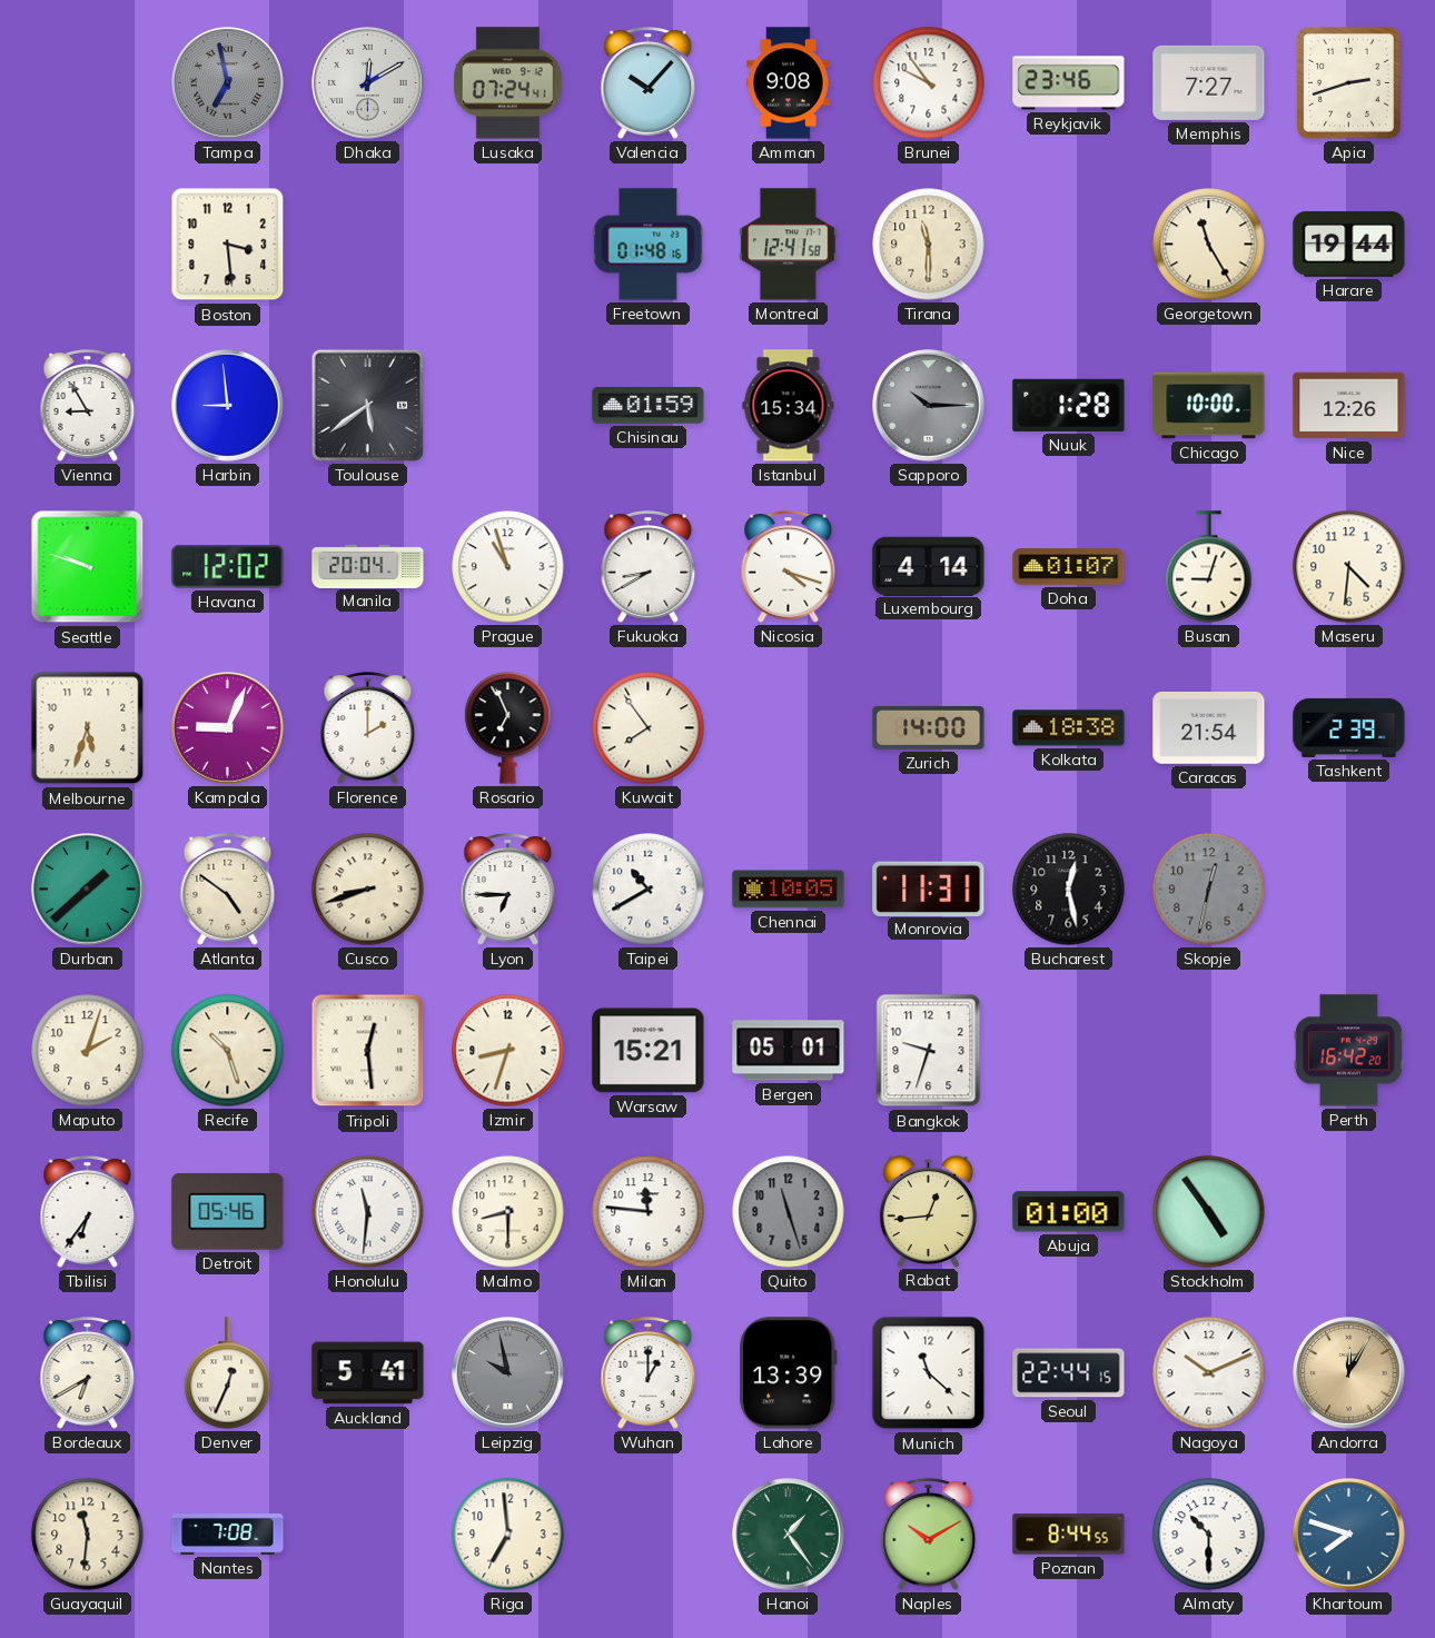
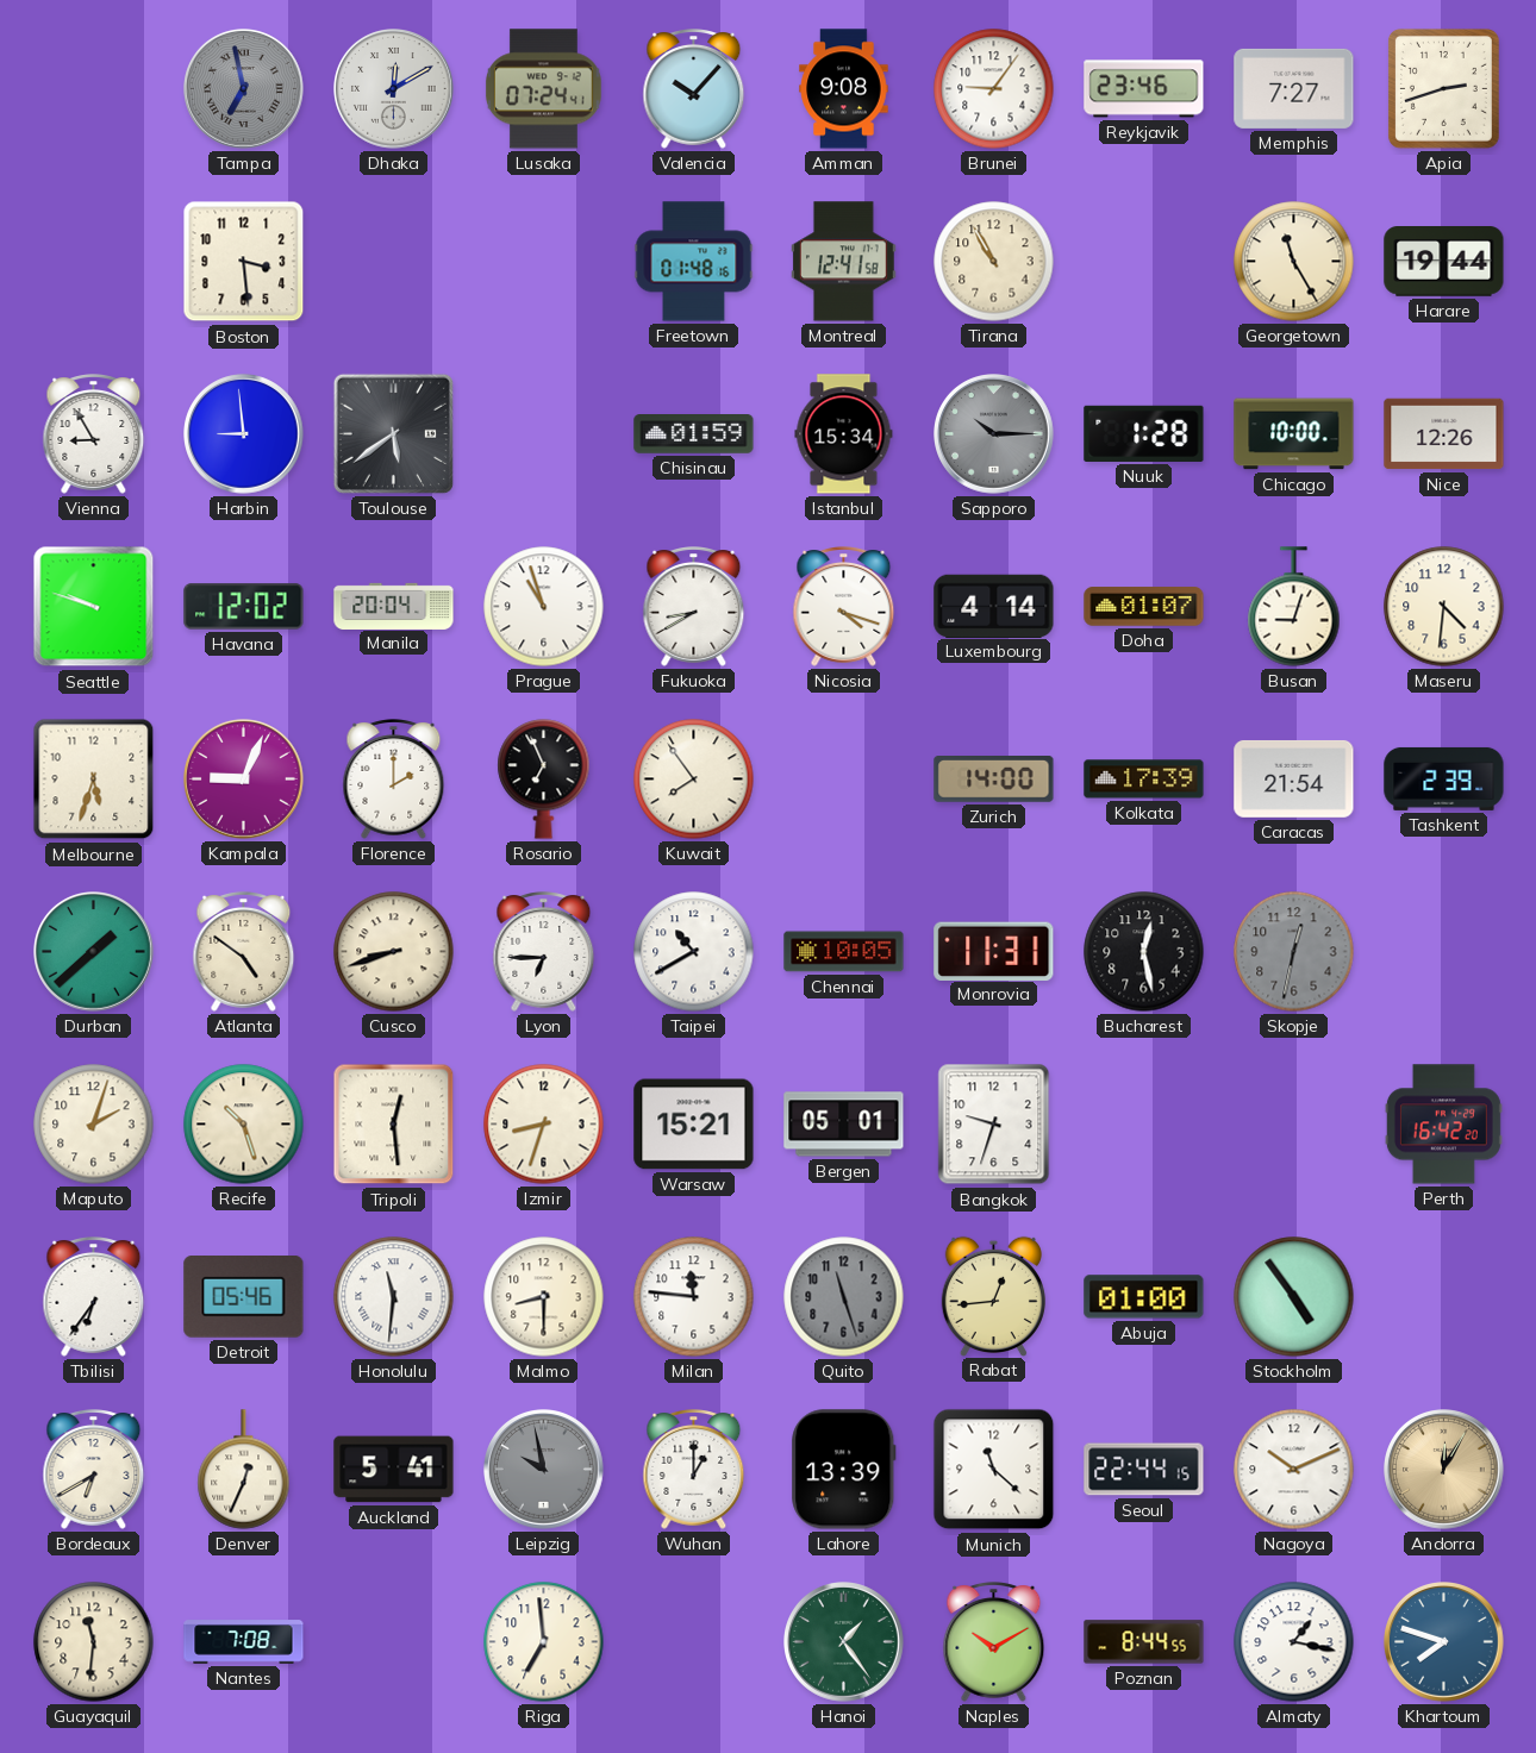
Brunei: 9:54 -> 9:06
Tirana: 11:30 -> 10:55
Kolkata: 18:38 -> 17:39
Almaty: 10:30 -> 1:17
